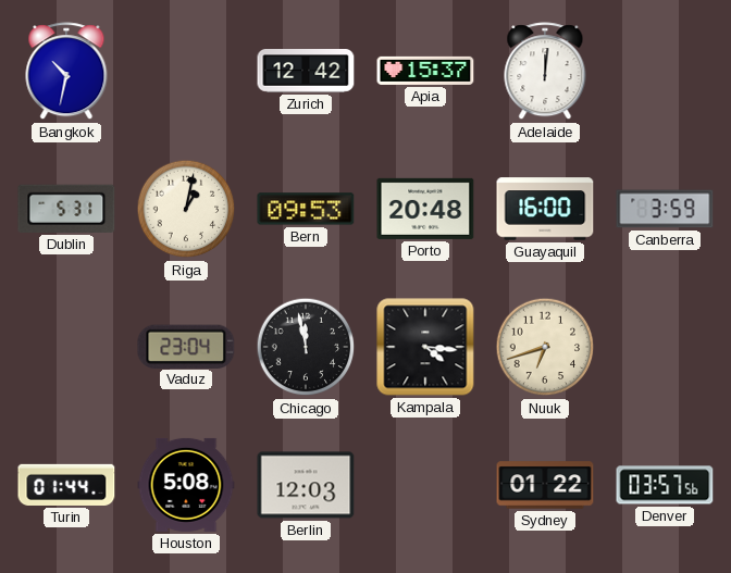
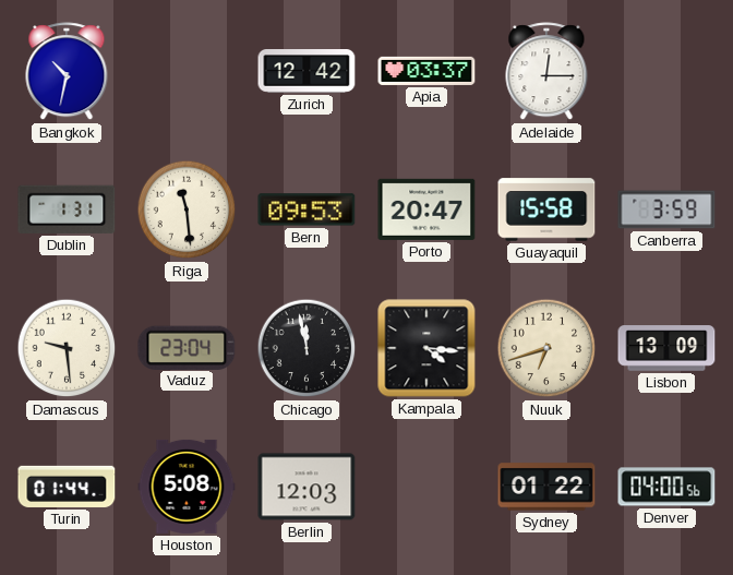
Apia: 15:37 -> 03:37
Adelaide: 12:01 -> 12:15
Dublin: 5:31 -> 1:31
Riga: 1:02 -> 11:29
Porto: 20:48 -> 20:47
Guayaquil: 16:00 -> 15:58
Damascus: none -> 9:29
Lisbon: none -> 13:09
Denver: 03:57 -> 04:00
